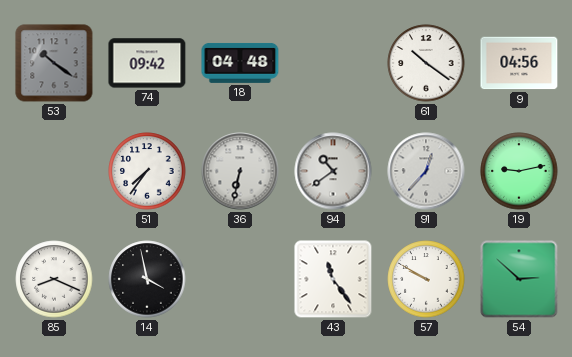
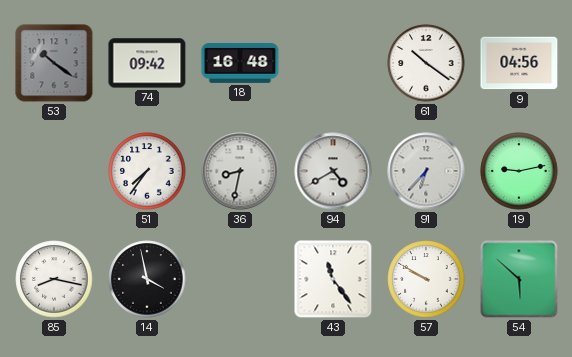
18: 04:48 -> 16:48
36: 6:32 -> 8:32
94: 10:39 -> 4:40
91: 12:37 -> 6:37
85: 8:19 -> 8:17
54: 2:52 -> 5:52
